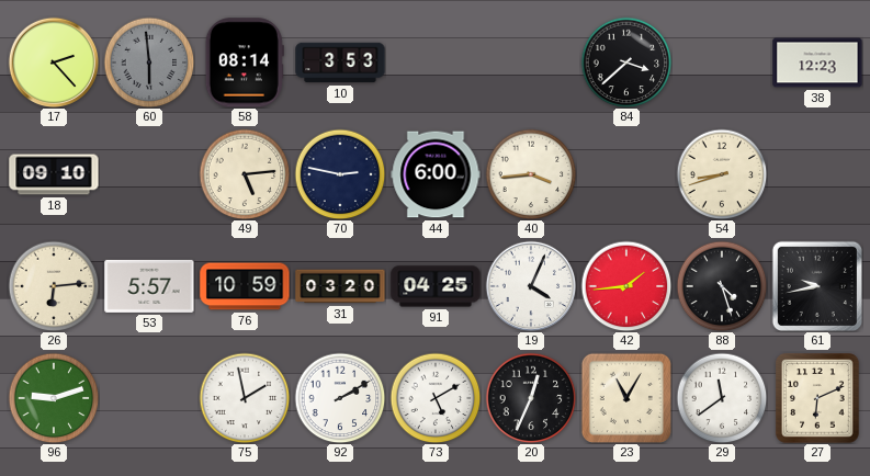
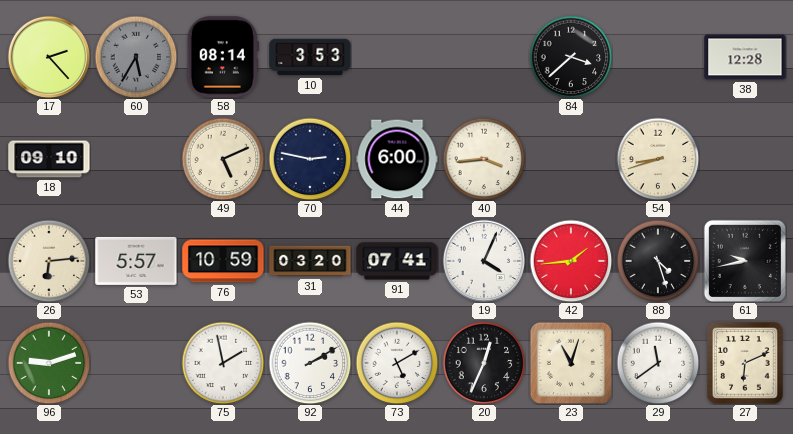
60: 5:59 -> 5:35
38: 12:23 -> 12:28
49: 5:14 -> 5:11
91: 04:25 -> 07:41
23: 11:05 -> 11:03
